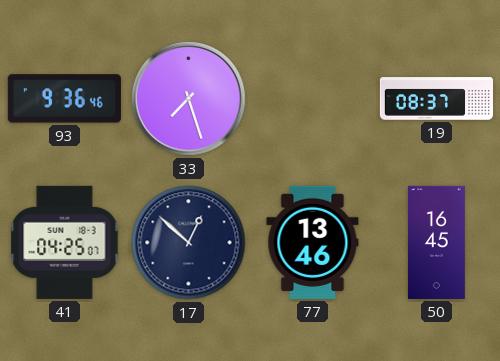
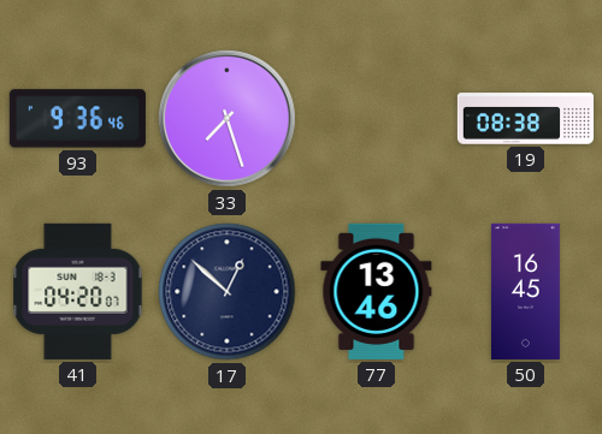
19: 08:37 -> 08:38
41: 04:25 -> 04:20
